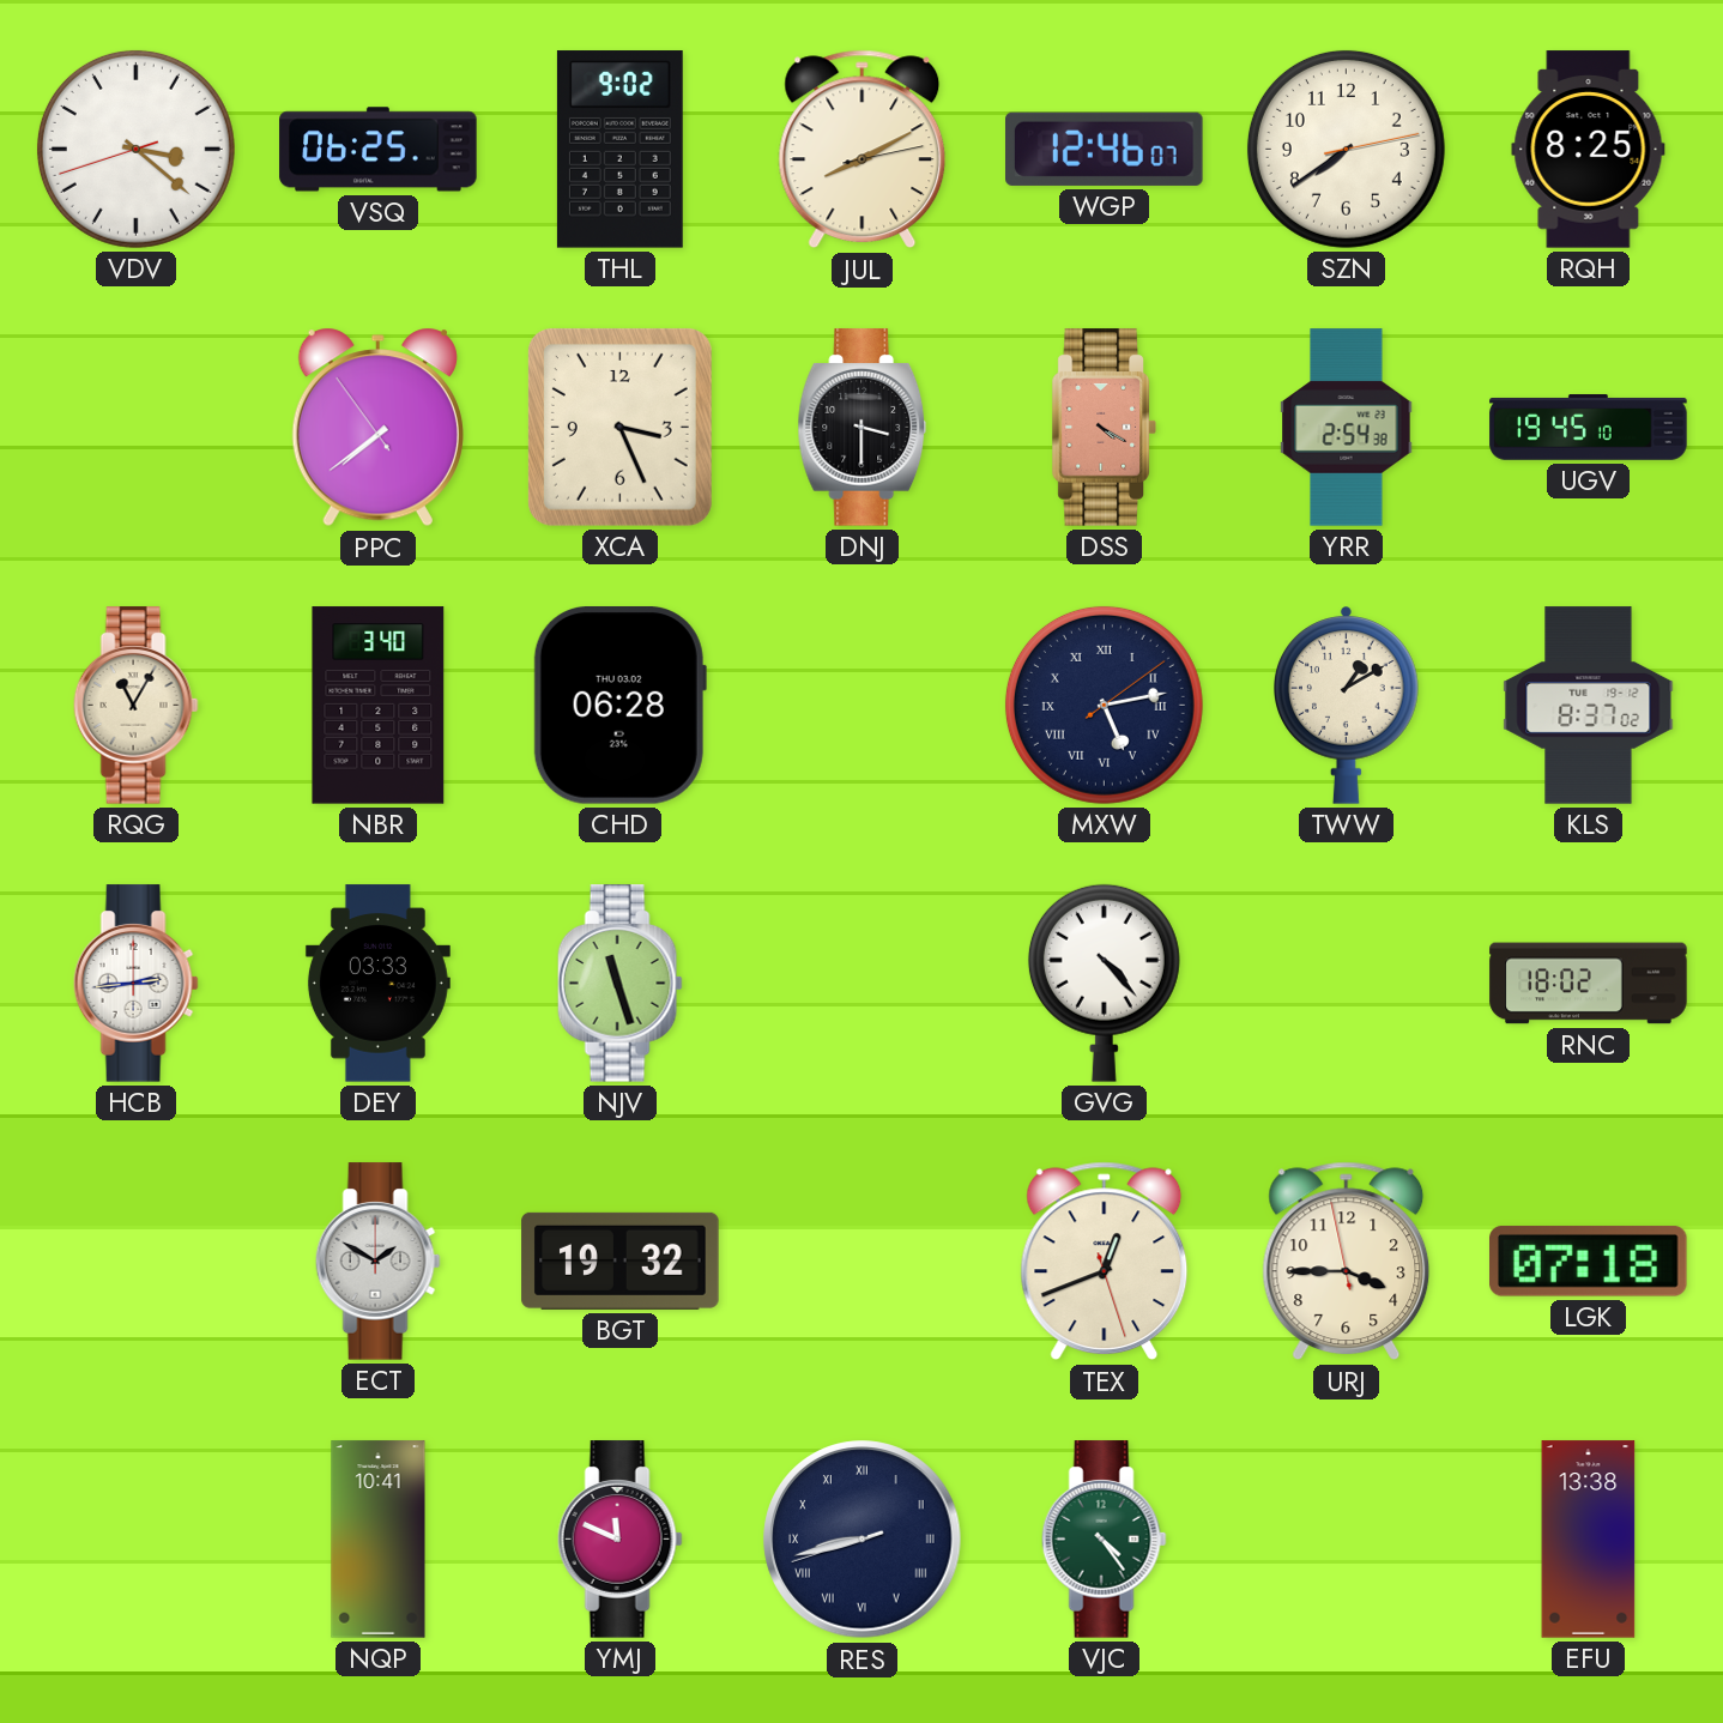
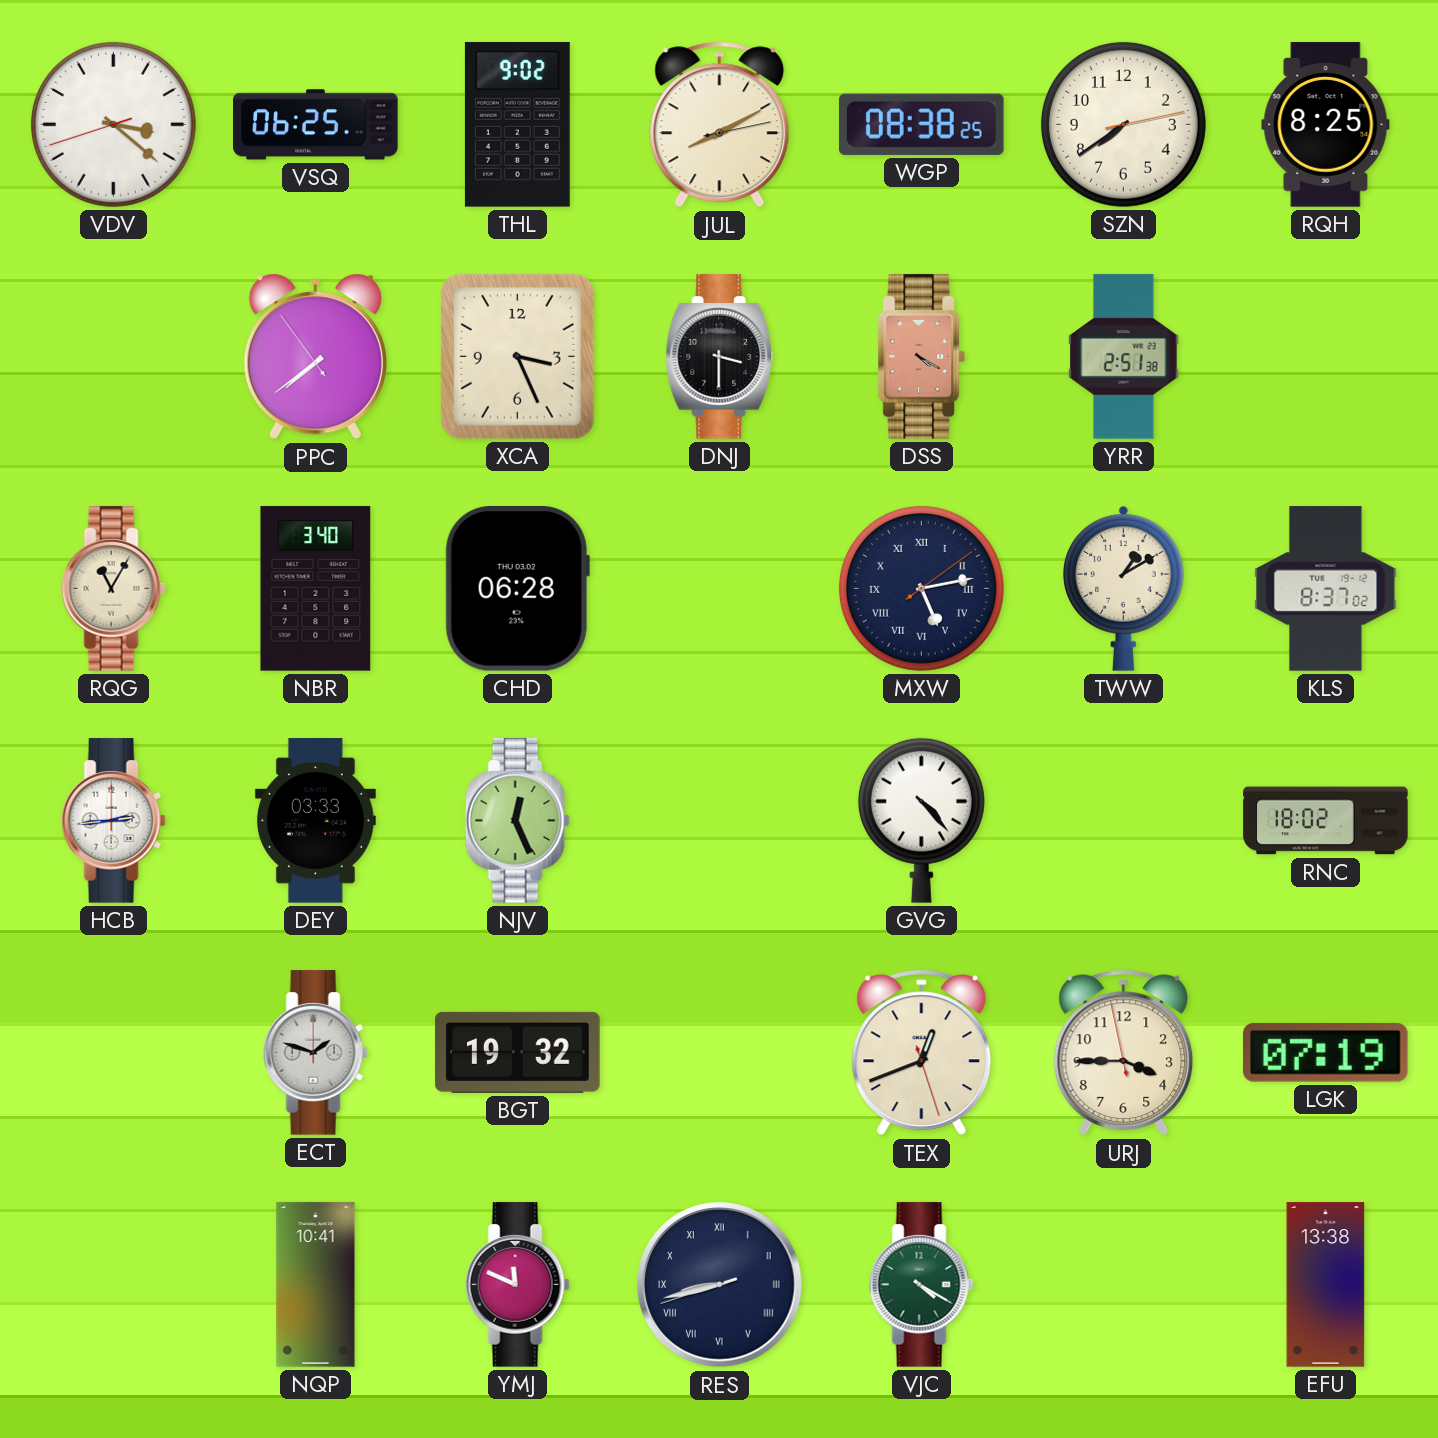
WGP: 12:46 -> 08:38
YRR: 2:54 -> 2:51
UGV: 19:45 -> none
NJV: 11:27 -> 12:26
ECT: 1:50 -> 1:48
LGK: 07:18 -> 07:19
VJC: 4:24 -> 4:20
